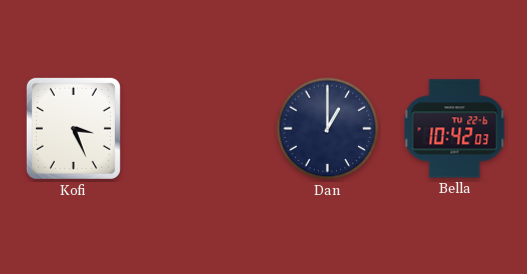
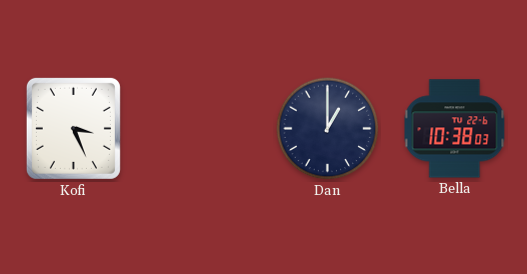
Bella: 10:42 -> 10:38
